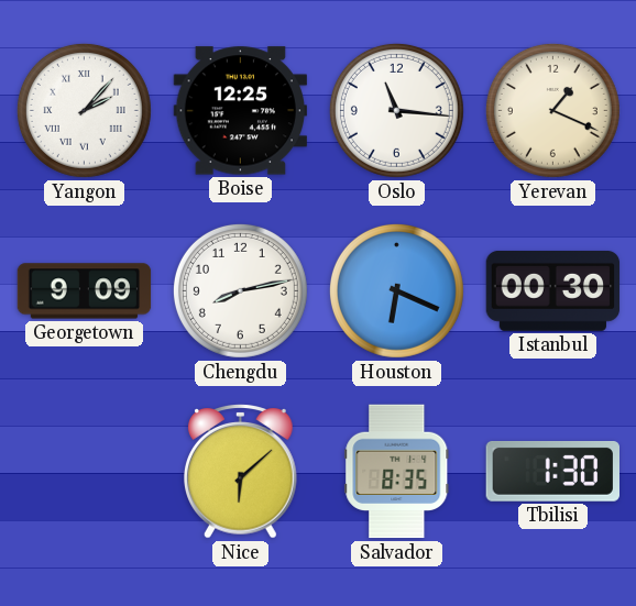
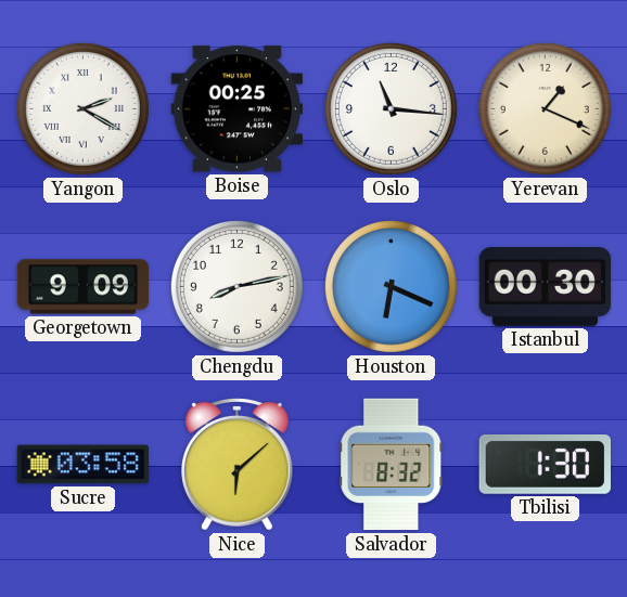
Yangon: 2:07 -> 2:20
Boise: 12:25 -> 00:25
Sucre: none -> 03:58
Salvador: 8:35 -> 8:32
